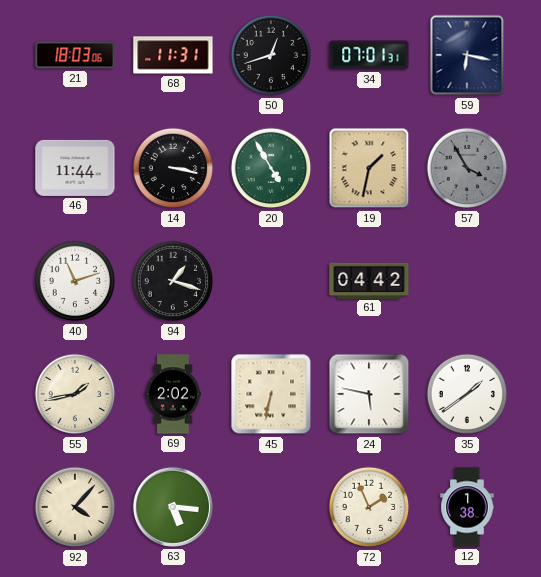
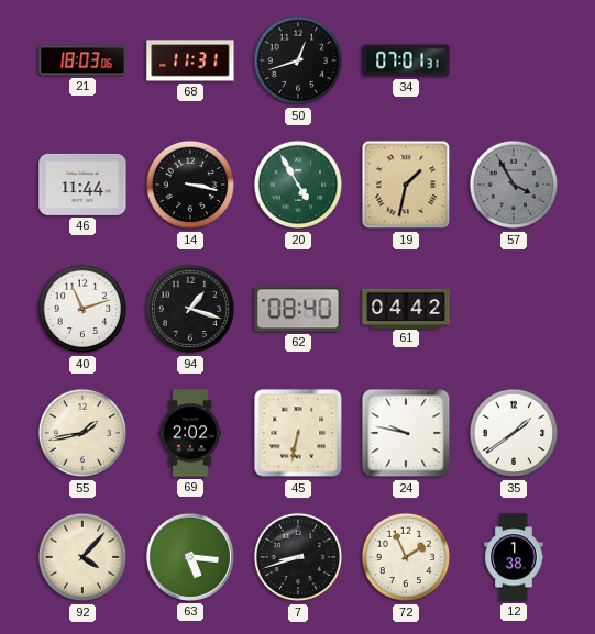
59: 6:17 -> none
62: none -> 08:40
24: 5:47 -> 9:47
7: none -> 8:42
